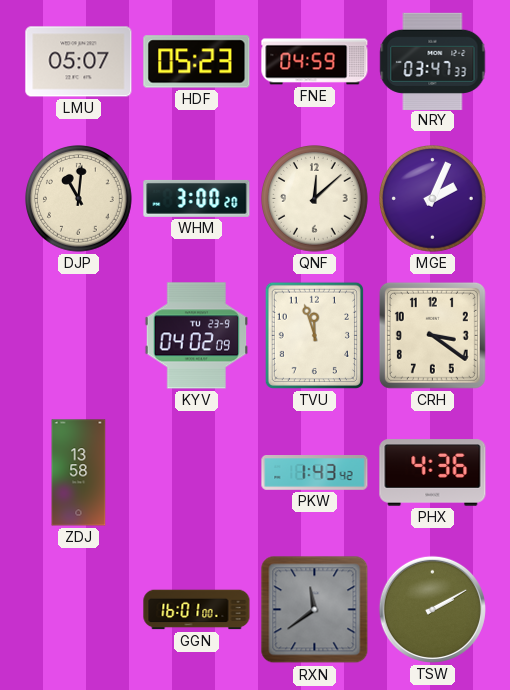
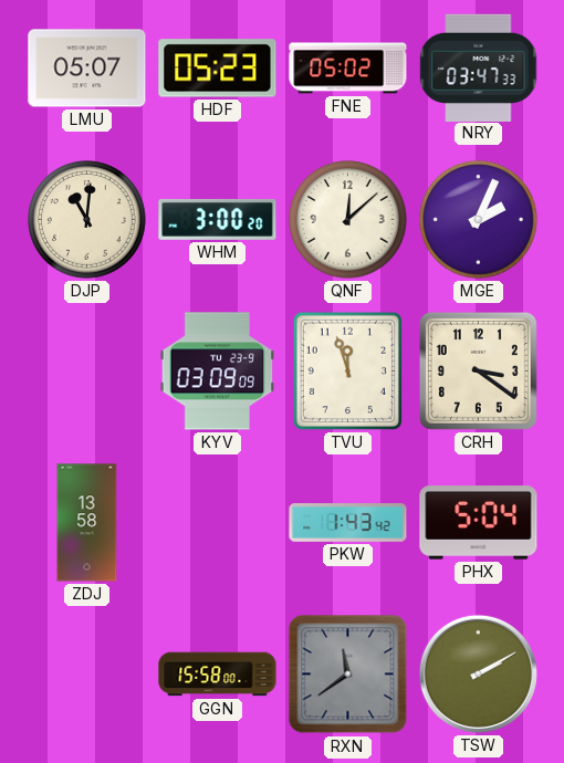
FNE: 04:59 -> 05:02
KYV: 04:02 -> 03:09
PHX: 4:36 -> 5:04
GGN: 16:01 -> 15:58
